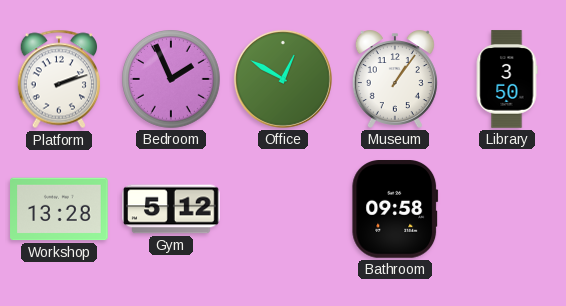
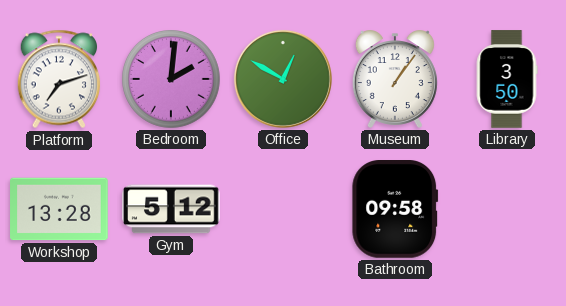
Platform: 2:12 -> 7:12
Bedroom: 1:56 -> 2:01
